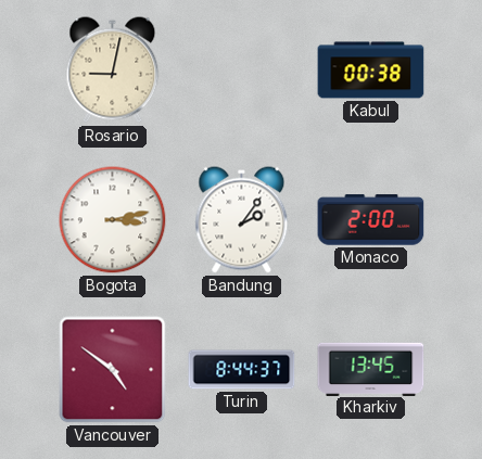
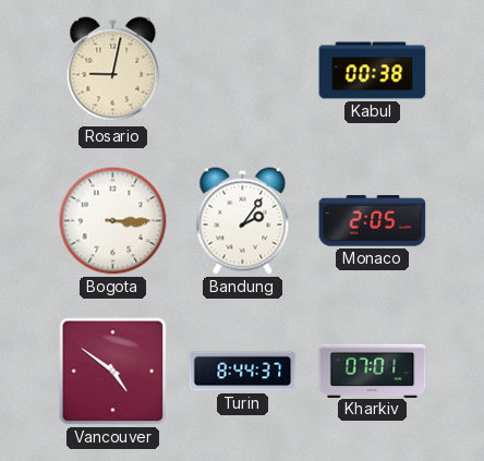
Bogota: 3:13 -> 3:15
Monaco: 2:00 -> 2:05
Kharkiv: 13:45 -> 07:01
